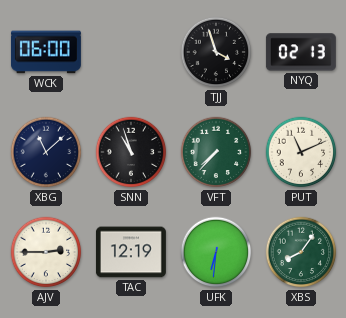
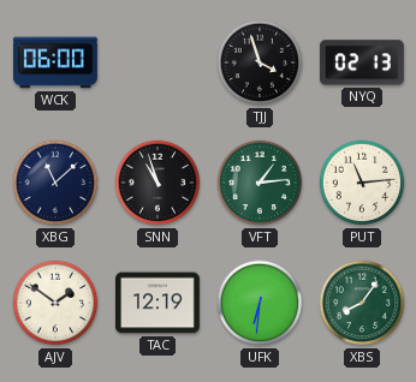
VFT: 7:37 -> 1:14
PUT: 11:11 -> 11:14
AJV: 2:45 -> 1:51
